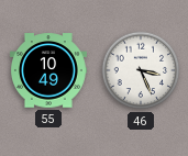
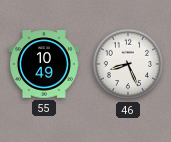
46: 3:26 -> 8:26
